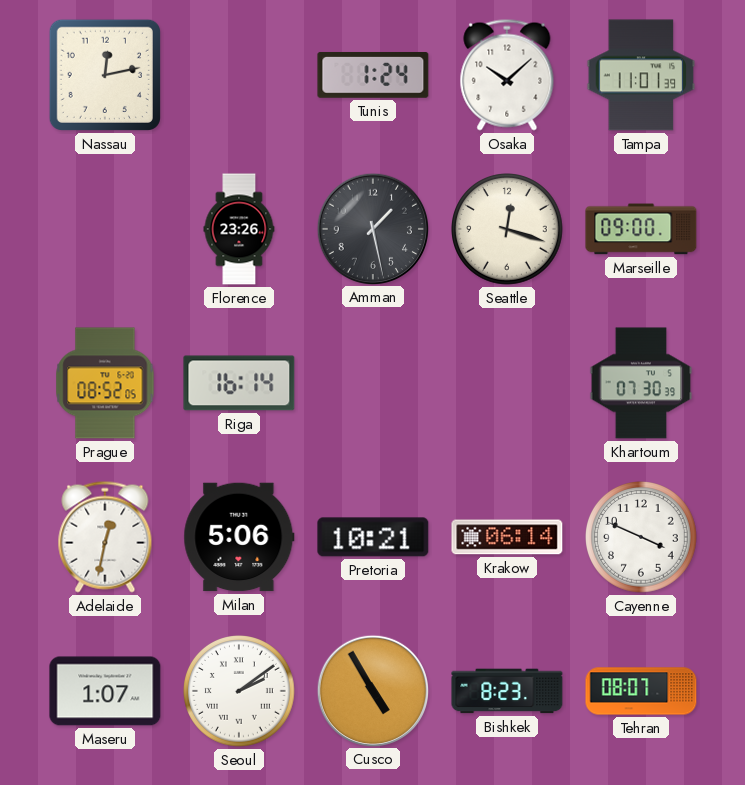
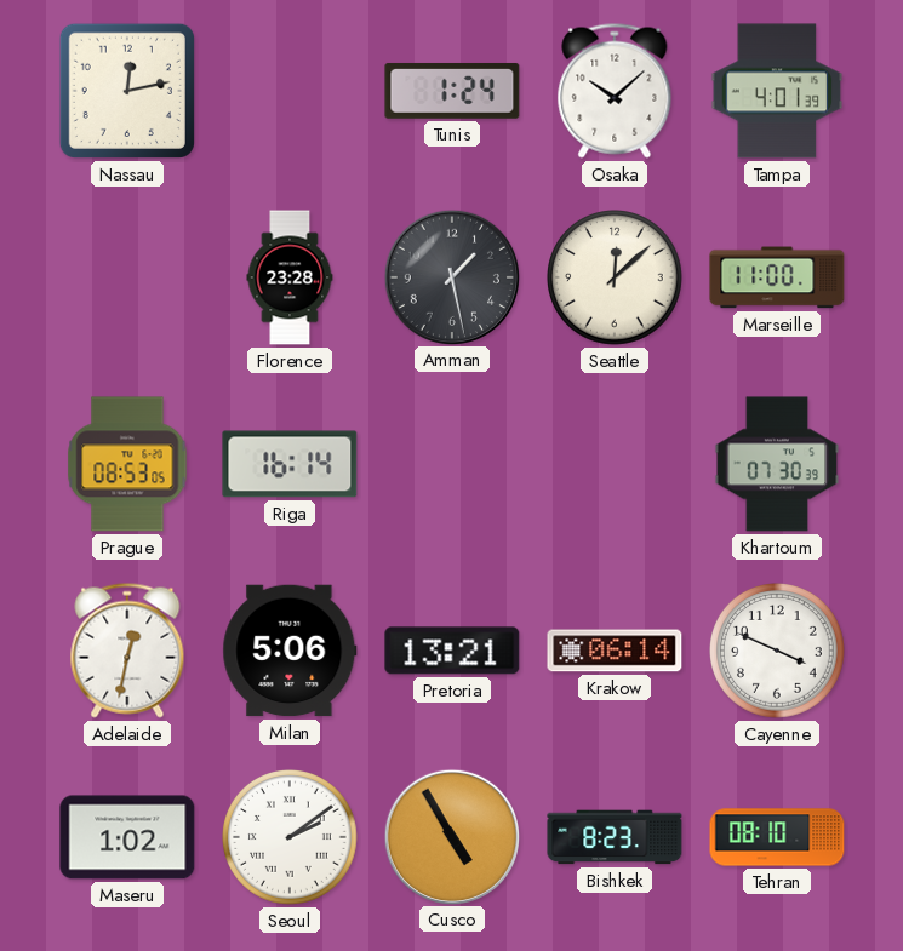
Tampa: 11:01 -> 4:01
Florence: 23:26 -> 23:28
Seattle: 12:18 -> 12:08
Marseille: 09:00 -> 11:00
Prague: 08:52 -> 08:53
Pretoria: 10:21 -> 13:21
Maseru: 1:07 -> 1:02
Tehran: 08:07 -> 08:10
